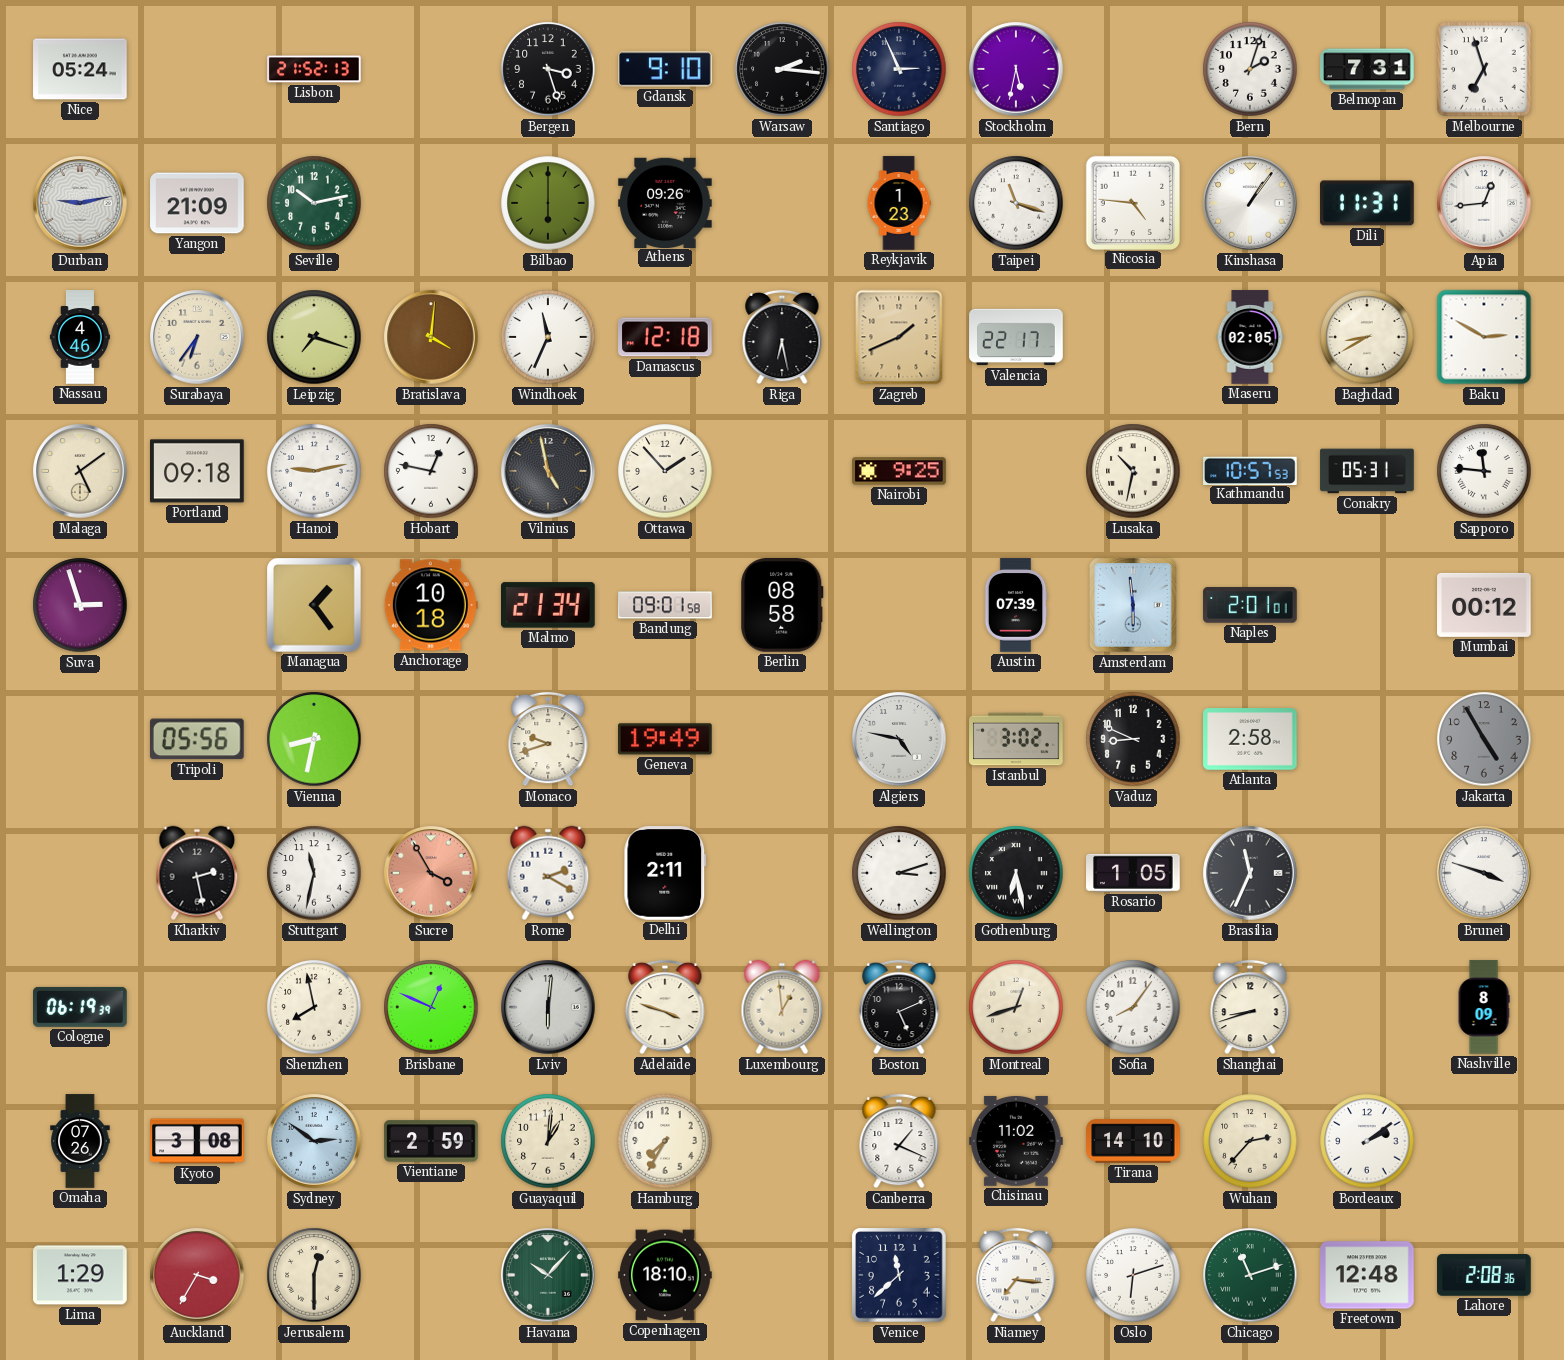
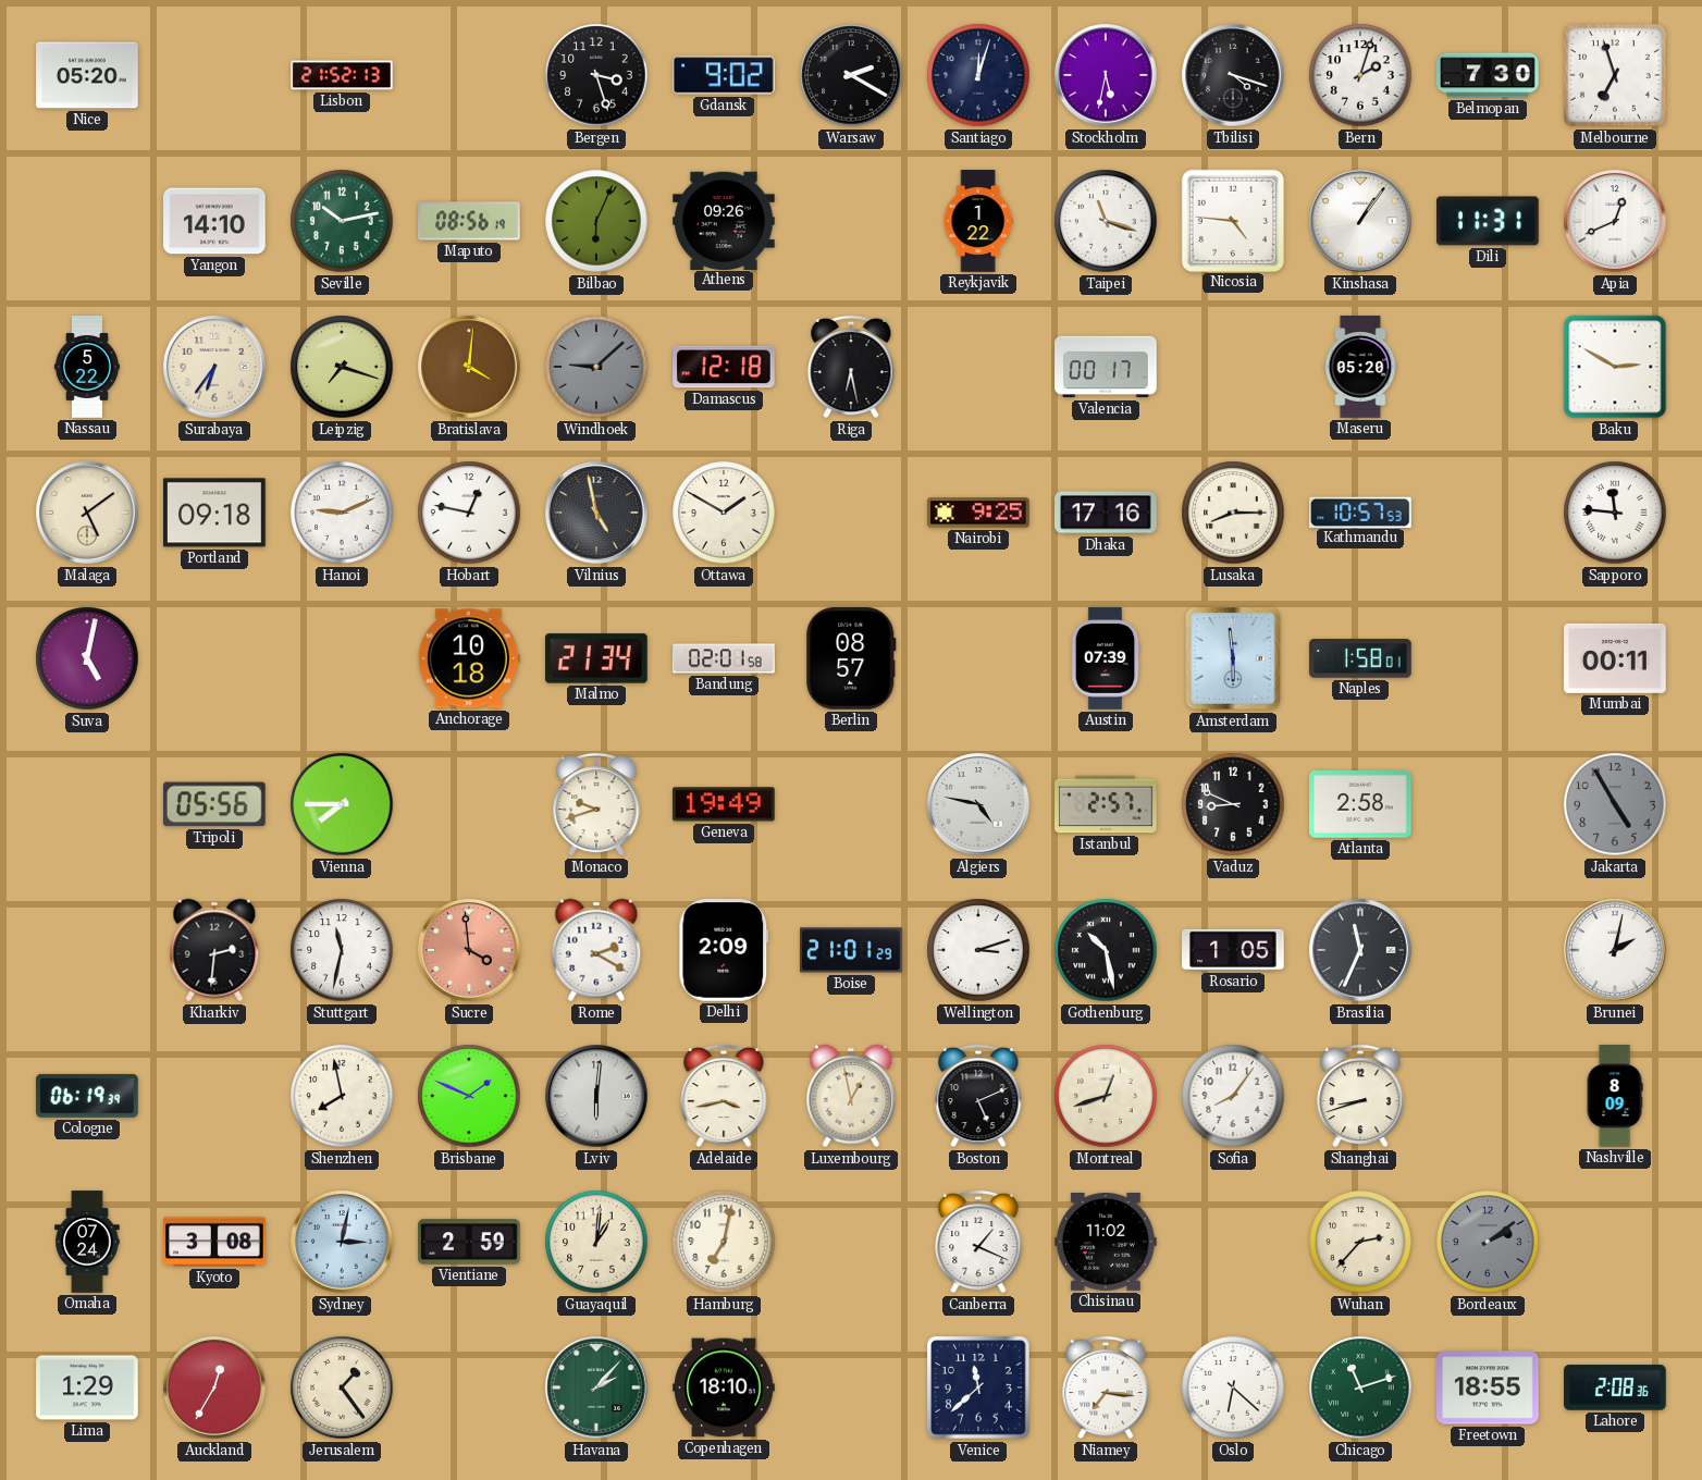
Nice: 05:24 -> 05:20
Gdansk: 9:10 -> 9:02
Warsaw: 2:16 -> 2:20
Santiago: 2:56 -> 12:03
Tbilisi: none -> 4:18
Belmopan: 7:31 -> 7:30
Durban: 9:13 -> none
Yangon: 21:09 -> 14:10
Maputo: none -> 08:56
Bilbao: 6:00 -> 6:04
Reykjavik: 1:23 -> 1:22
Apia: 12:44 -> 12:41
Nassau: 4:46 -> 5:22
Windhoek: 11:34 -> 9:08
Windhoek dial: white -> grey
Zagreb: 1:41 -> none
Valencia: 22:17 -> 00:17
Maseru: 02:05 -> 05:20
Baghdad: 8:40 -> none
Hanoi: 9:13 -> 9:11
Ottawa: 1:53 -> 1:50
Dhaka: none -> 17:16
Lusaka: 10:32 -> 8:15
Conakry: 05:31 -> none
Suva: 2:57 -> 5:02
Managua: 1:24 -> none
Bandung: 09:01 -> 02:01
Berlin: 08:58 -> 08:57
Naples: 2:01 -> 1:58
Mumbai: 00:12 -> 00:11
Vienna: 8:32 -> 7:45
Istanbul: 3:02 -> 2:57
Kharkiv: 2:28 -> 2:31
Sucre: 3:55 -> 3:59
Delhi: 2:11 -> 2:09
Boise: none -> 21:01
Gothenburg: 6:28 -> 10:28
Brunei: 3:48 -> 2:02
Brisbane: 12:49 -> 1:49
Adelaide: 3:48 -> 3:43
Luxembourg: 12:59 -> 12:58
Omaha: 07:26 -> 07:24
Sydney: 2:51 -> 3:02
Hamburg: 7:35 -> 7:02
Tirana: 14:10 -> none
Bordeaux dial: white -> grey
Auckland: 3:35 -> 12:35
Jerusalem: 12:30 -> 1:24
Havana: 10:07 -> 2:07
Oslo: 6:12 -> 6:22
Freetown: 12:48 -> 18:55
